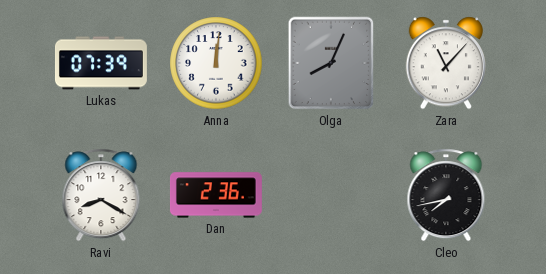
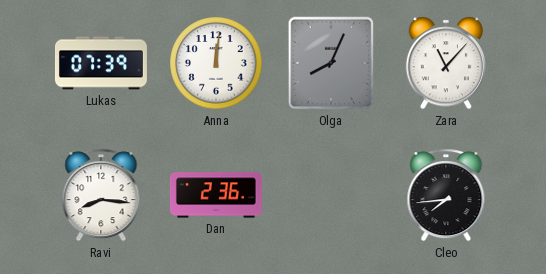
Ravi: 8:20 -> 8:16
Cleo: 7:43 -> 7:44
